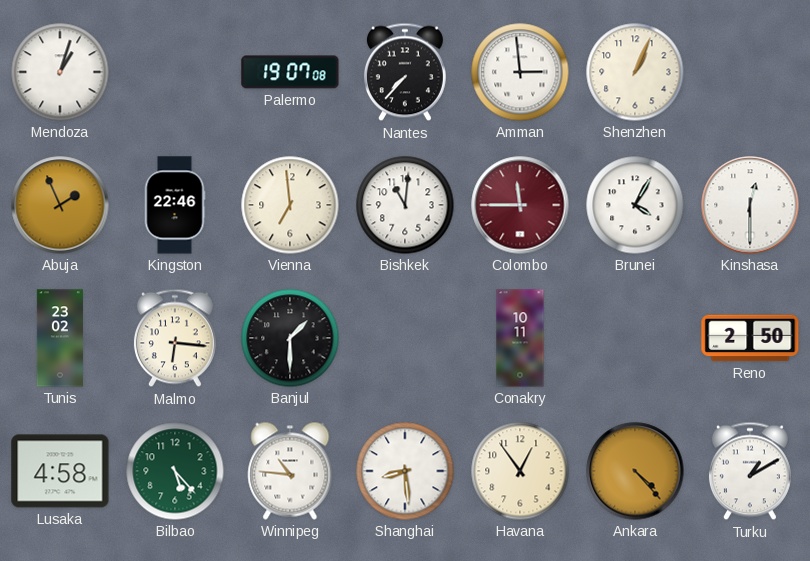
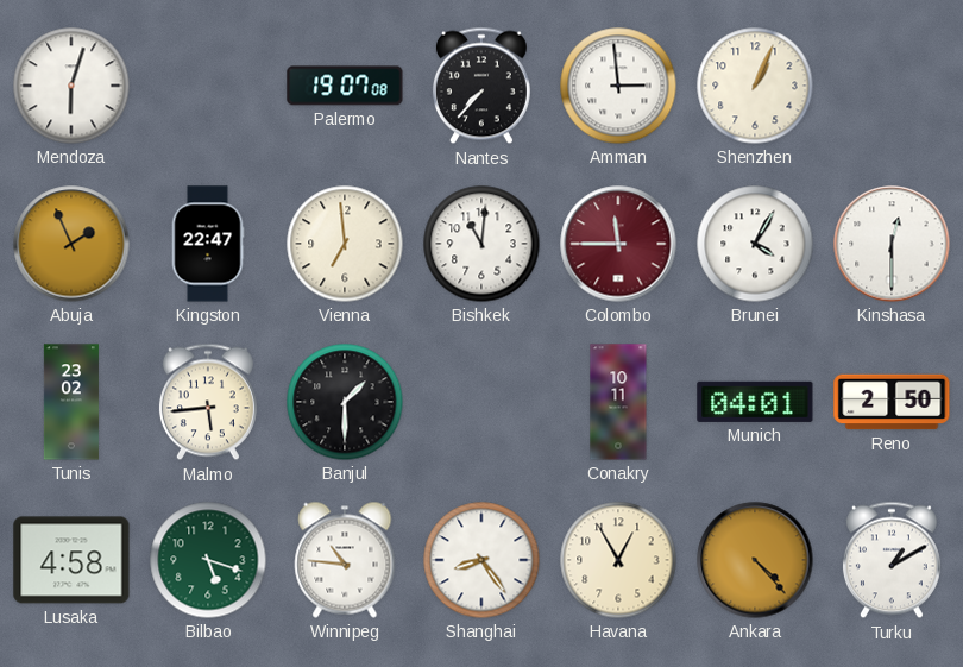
Mendoza: 1:03 -> 6:03
Kingston: 22:46 -> 22:47
Malmo: 6:16 -> 5:44
Munich: none -> 04:01
Bilbao: 5:23 -> 5:18
Shanghai: 8:29 -> 8:24
Havana: 12:54 -> 12:55
